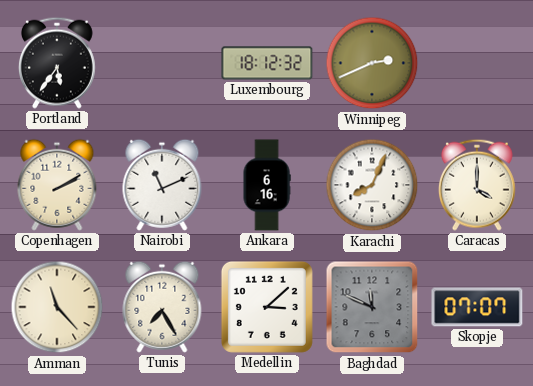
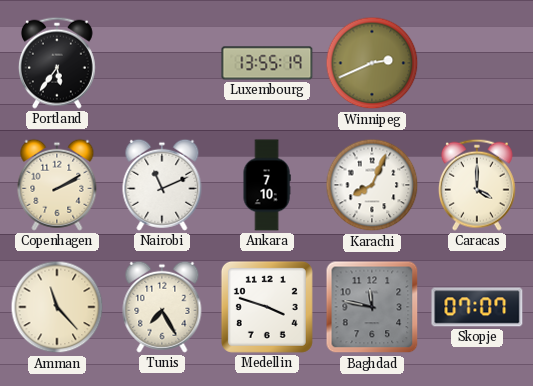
Luxembourg: 18:12 -> 13:55
Ankara: 6:16 -> 7:10
Medellin: 3:08 -> 3:48
Baghdad: 11:49 -> 11:47
